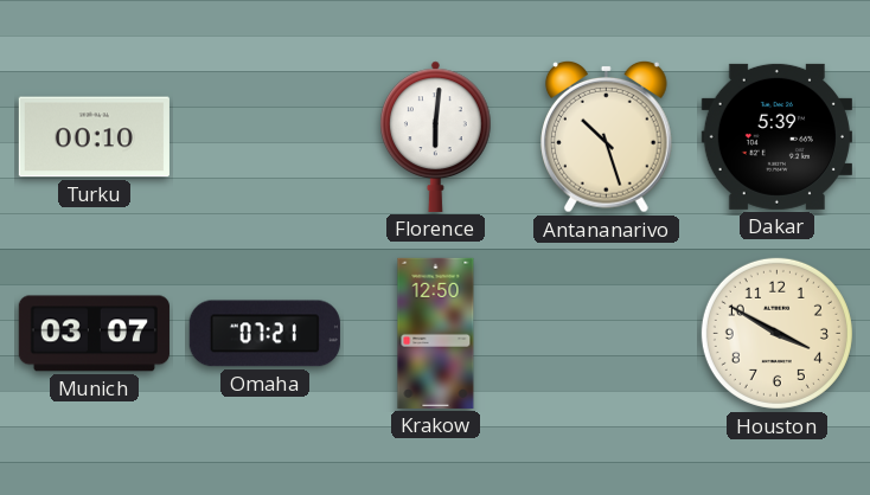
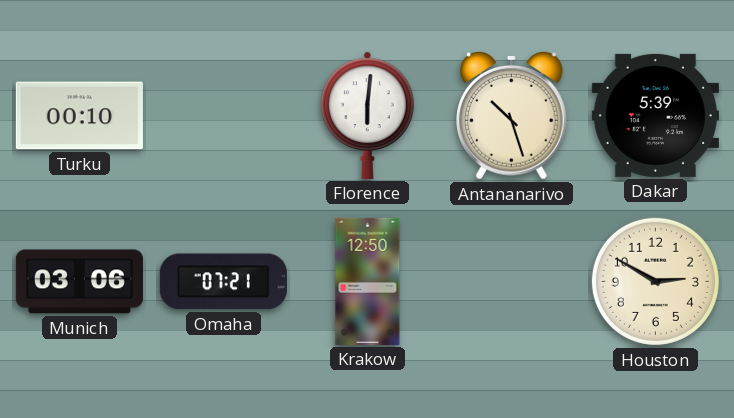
Munich: 03:07 -> 03:06
Houston: 3:50 -> 2:50
